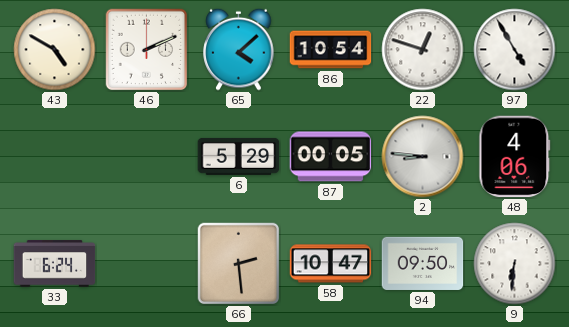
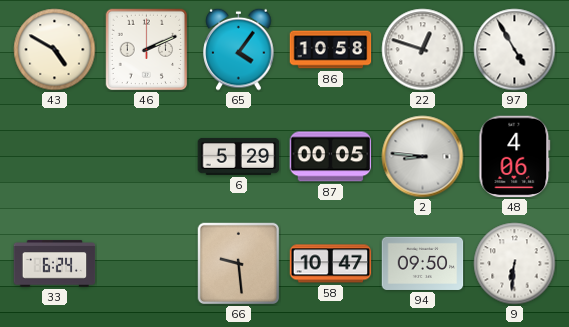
65: 4:08 -> 4:06
86: 10:54 -> 10:58
66: 2:29 -> 9:29
